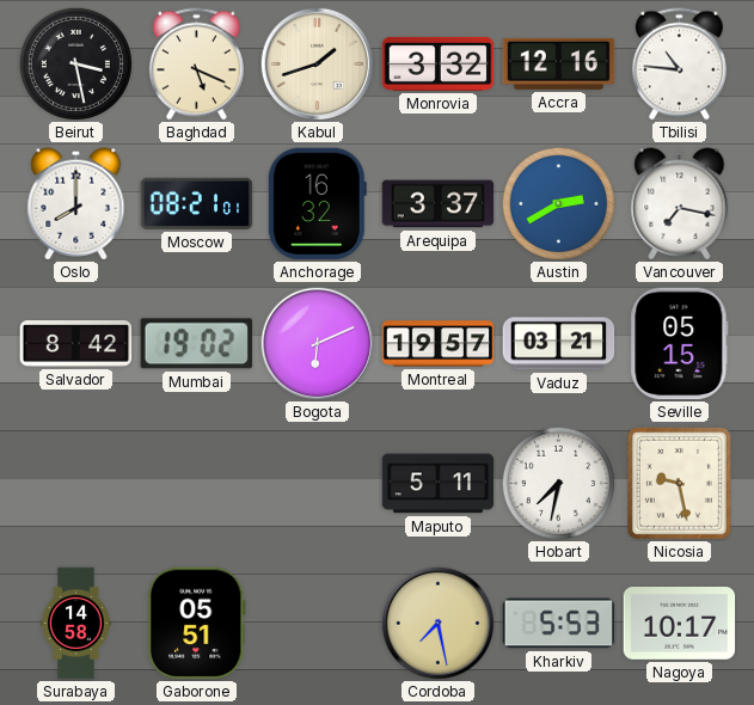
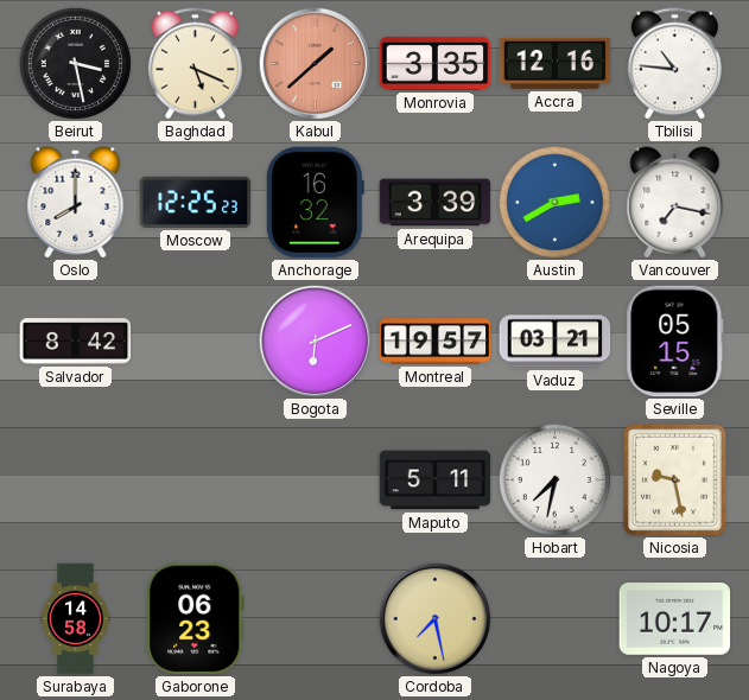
Kabul: 1:42 -> 1:38
Kabul dial: cream -> salmon
Monrovia: 3:32 -> 3:35
Moscow: 08:21 -> 12:25
Arequipa: 3:37 -> 3:39
Mumbai: 19:02 -> none
Gaborone: 05:51 -> 06:23
Kharkiv: 5:53 -> none
